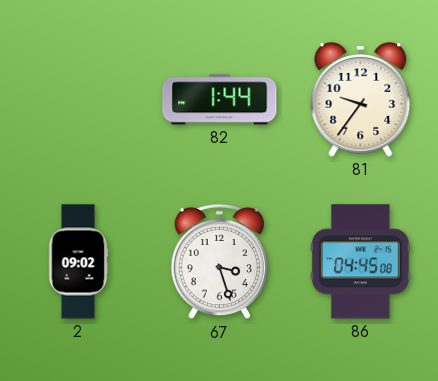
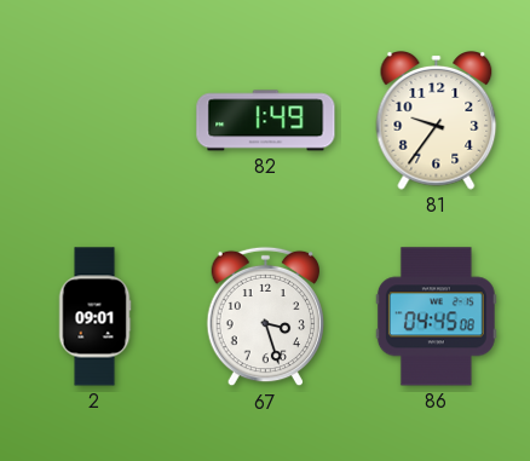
82: 1:44 -> 1:49
2: 09:02 -> 09:01
